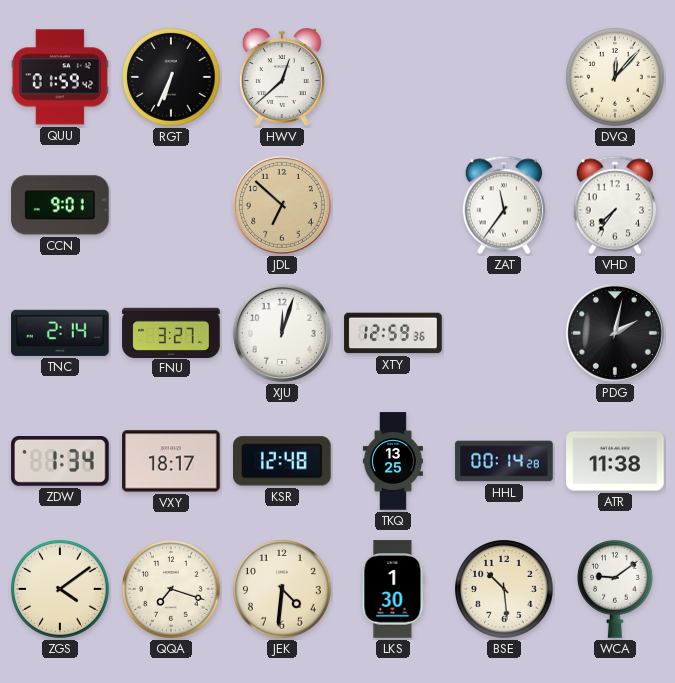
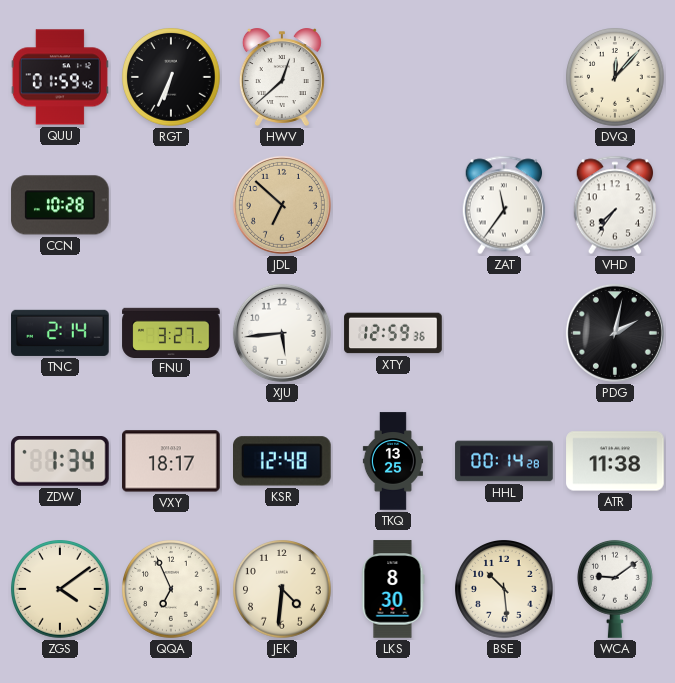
CCN: 9:01 -> 10:28
XJU: 12:03 -> 5:44
QQA: 7:18 -> 6:56
LKS: 1:30 -> 8:30
